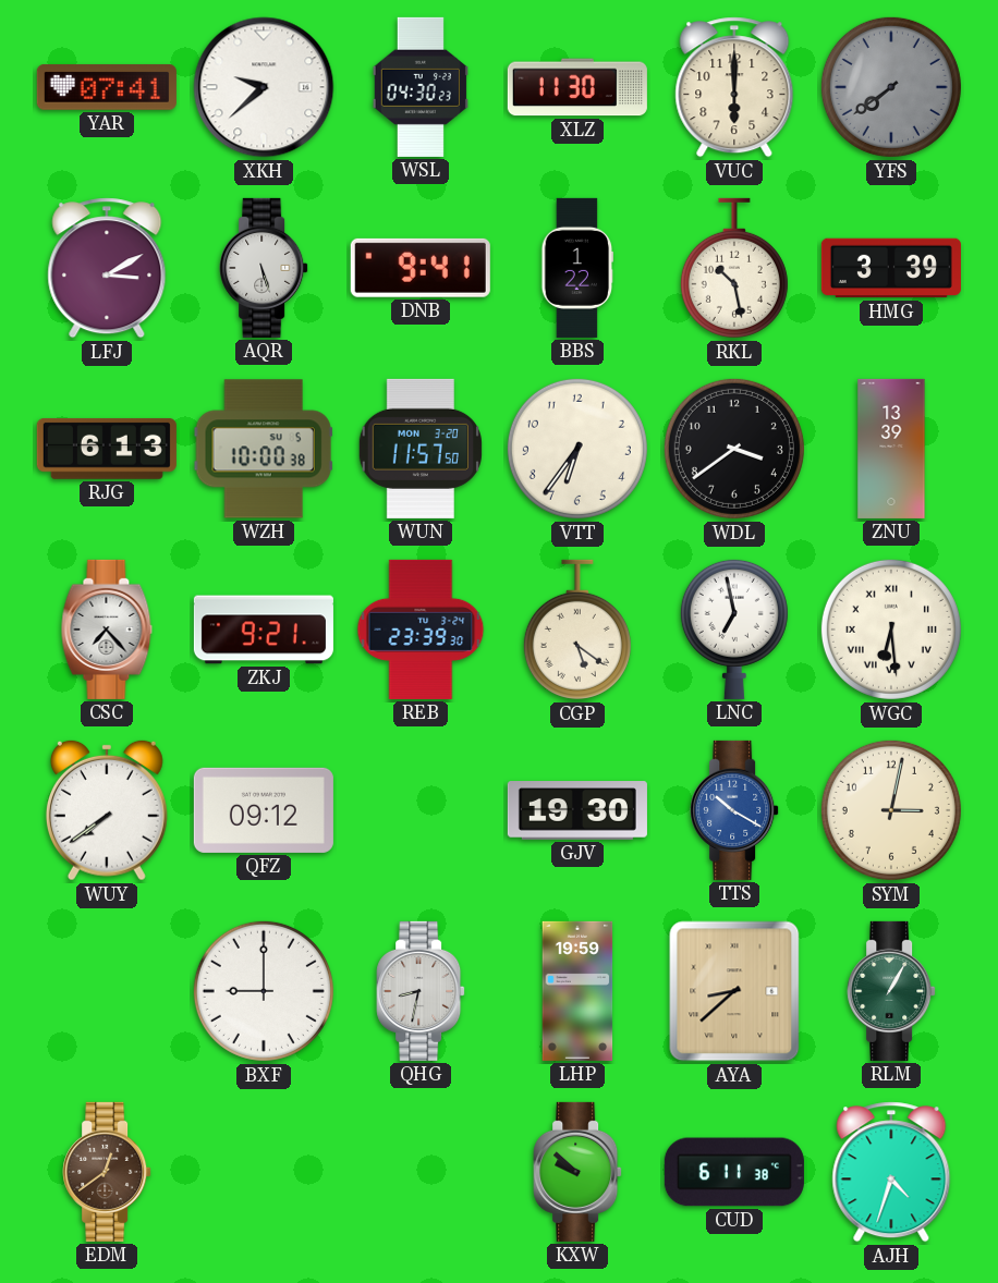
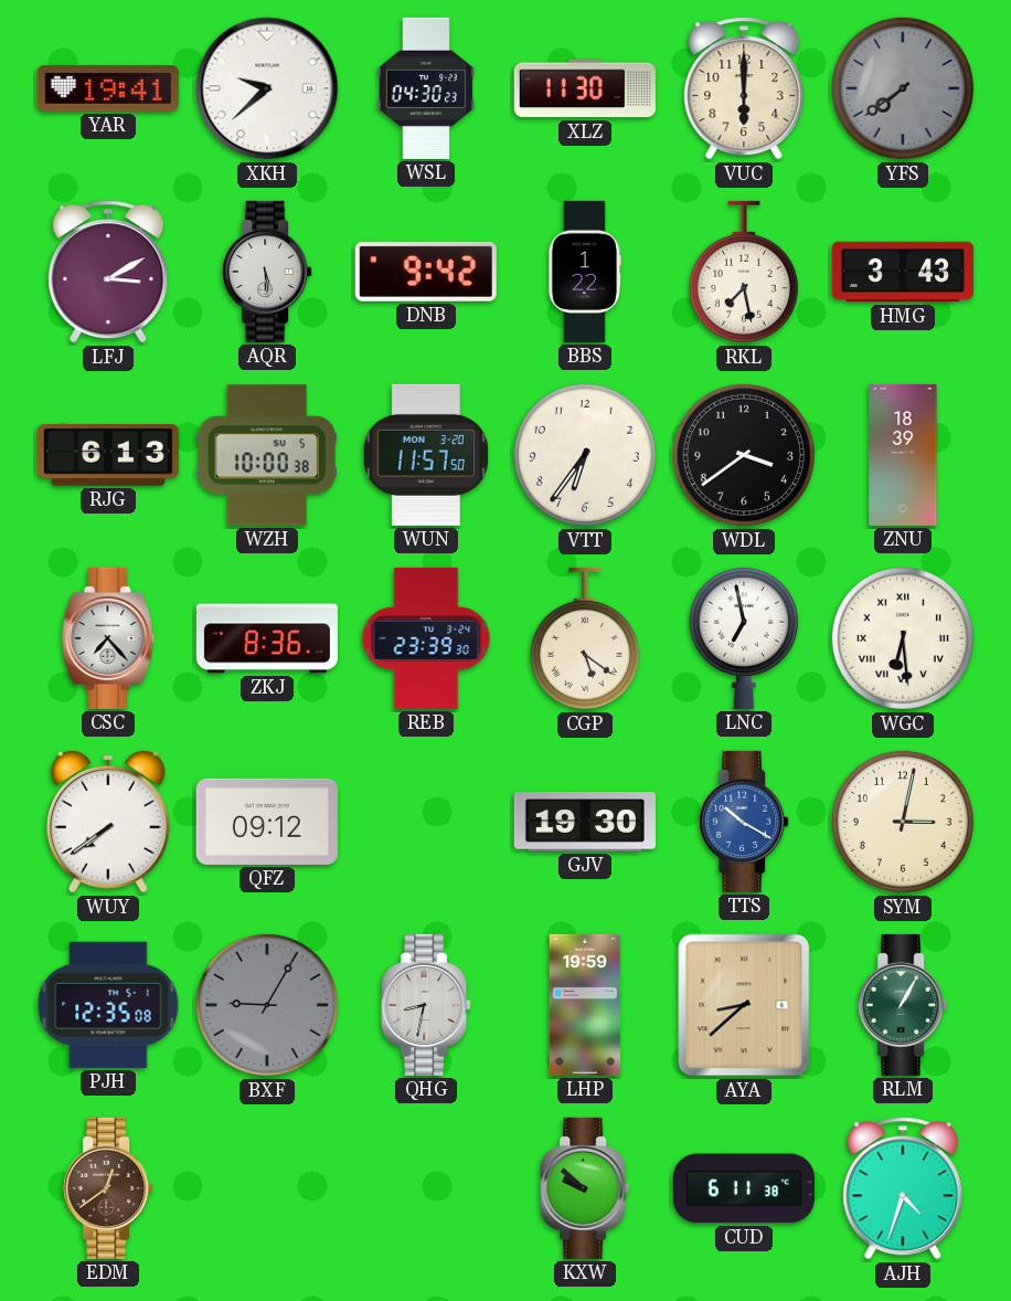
YAR: 07:41 -> 19:41
AQR: 5:27 -> 5:29
DNB: 9:41 -> 9:42
RKL: 10:28 -> 7:28
HMG: 3:39 -> 3:43
ZNU: 13:39 -> 18:39
ZKJ: 9:21 -> 8:36
PJH: none -> 12:35
BXF: 9:00 -> 9:05
BXF dial: white -> grey
